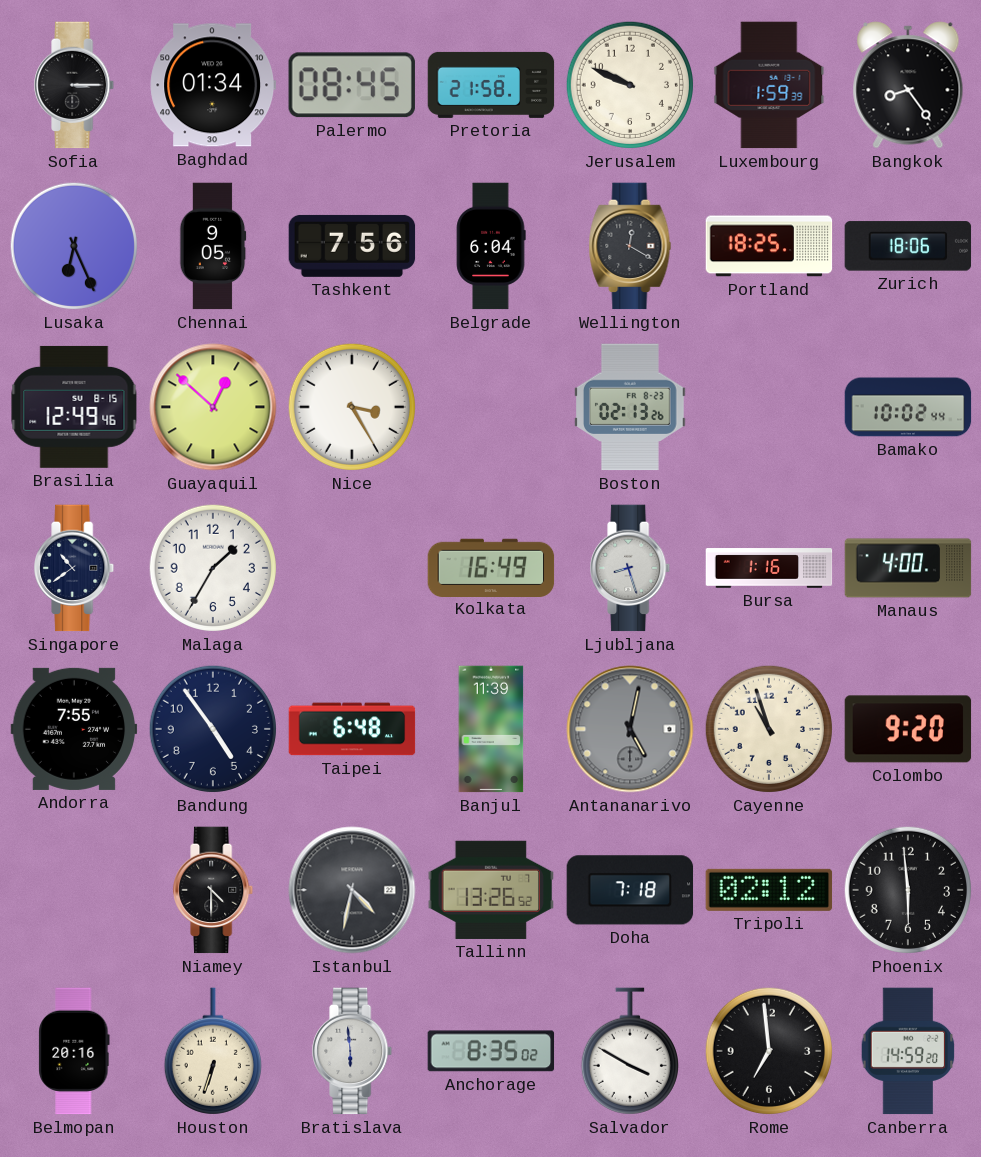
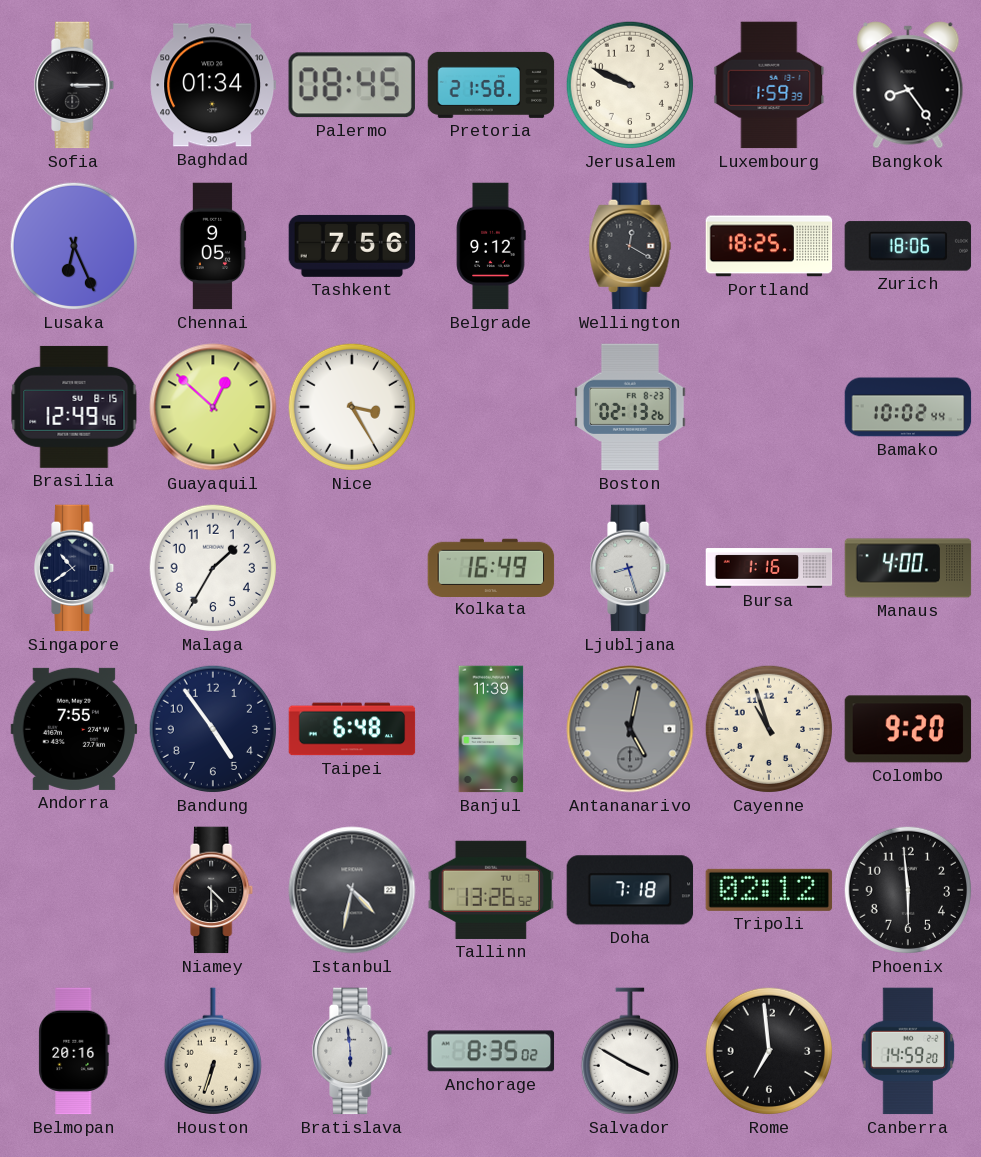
Belgrade: 6:04 -> 9:12
